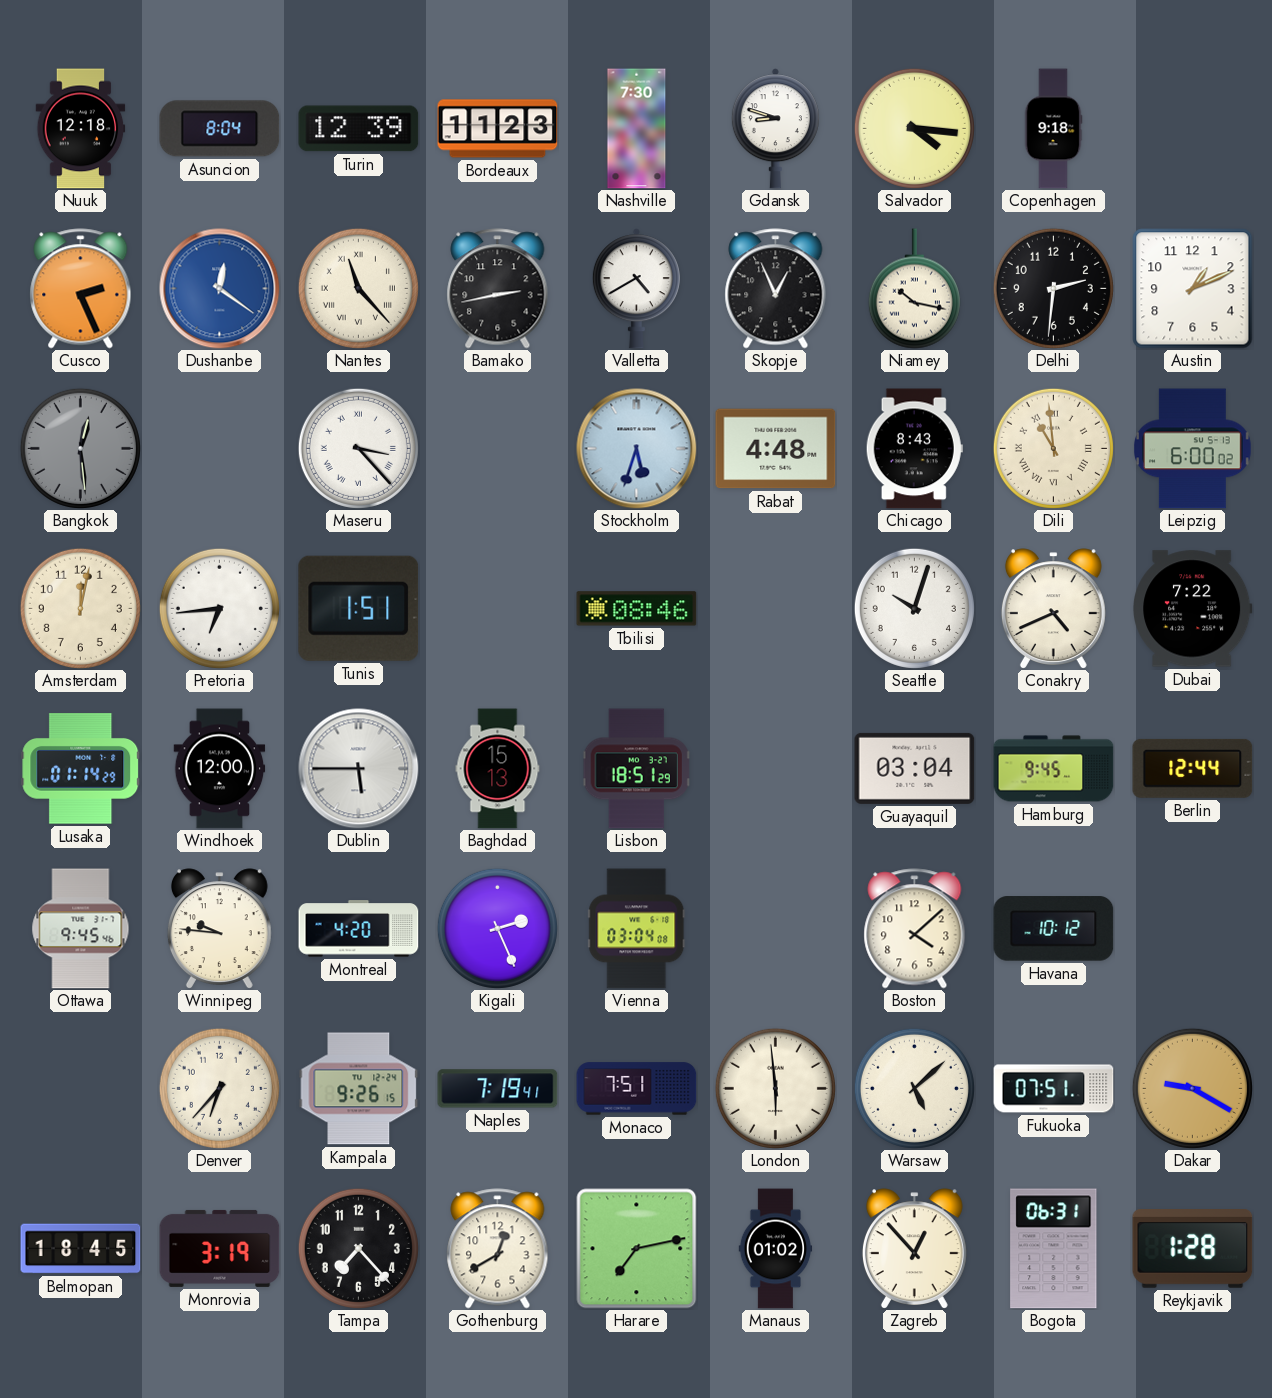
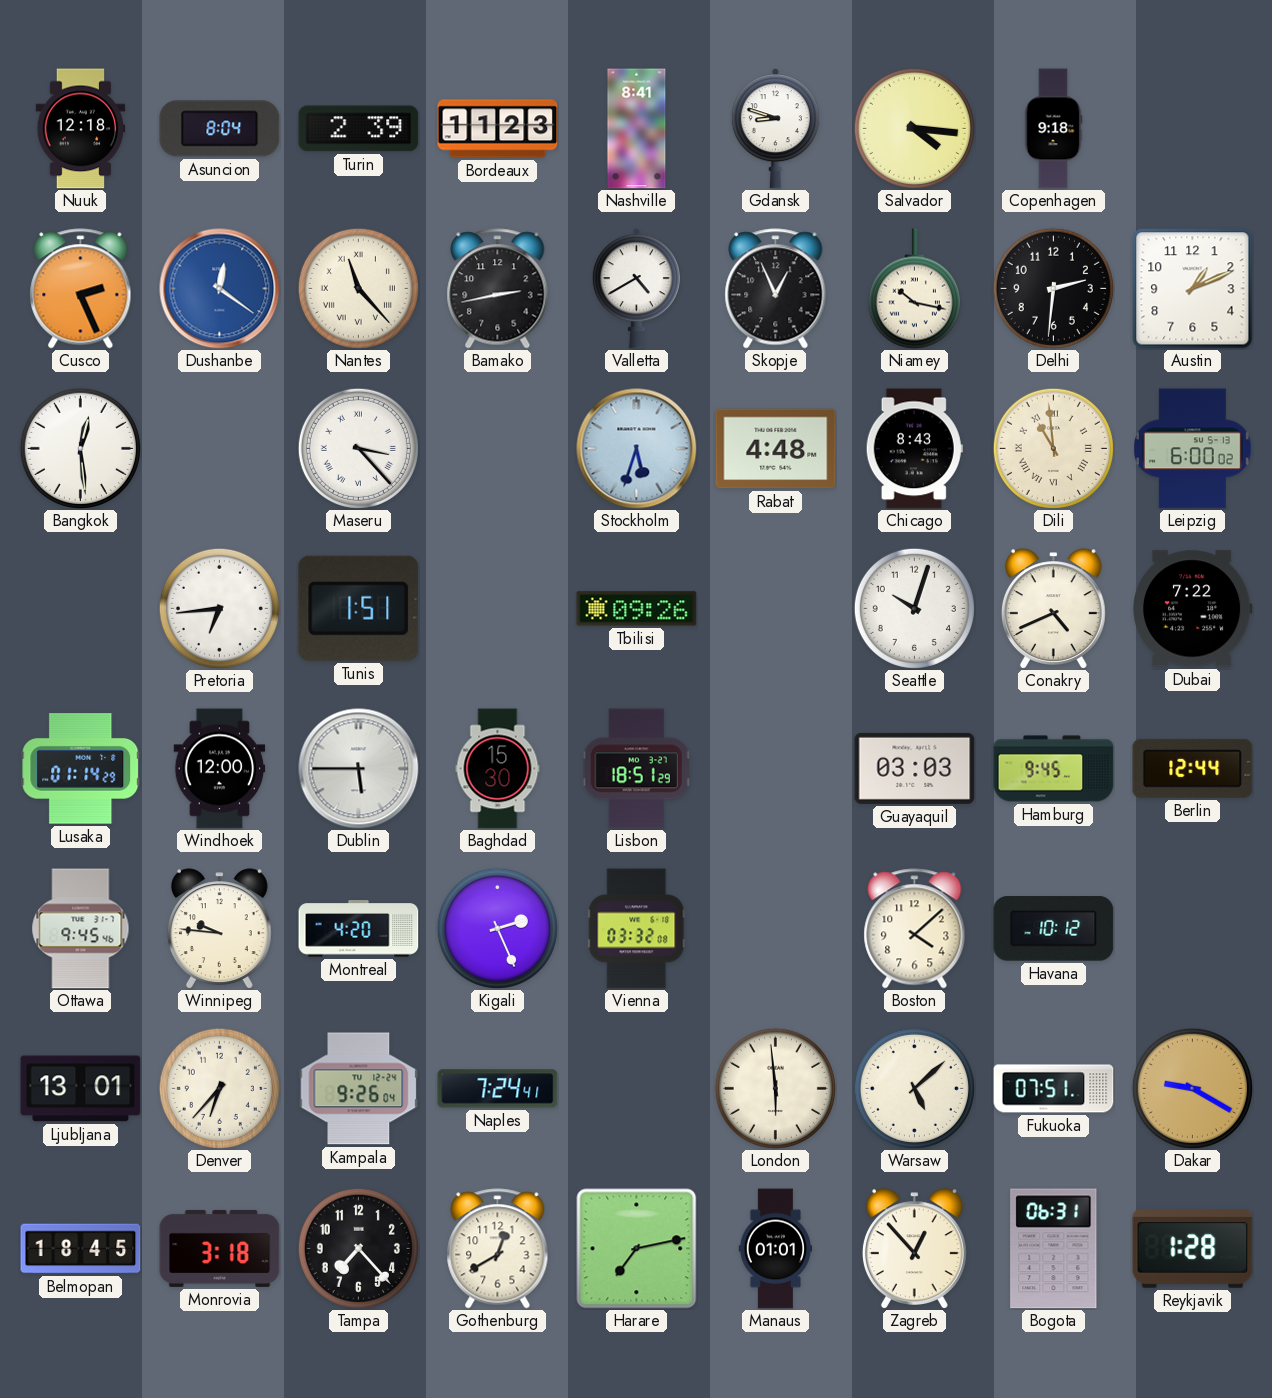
Turin: 12:39 -> 2:39
Nashville: 7:30 -> 8:41
Bangkok dial: grey -> white
Amsterdam: 12:02 -> none
Tbilisi: 08:46 -> 09:26
Baghdad: 15:13 -> 15:30
Guayaquil: 03:04 -> 03:03
Vienna: 03:04 -> 03:32
Ljubljana: none -> 13:01
Kampala: 9:26:15 -> 9:26:04
Naples: 7:19 -> 7:24
Monaco: 7:51 -> none
Monrovia: 3:19 -> 3:18
Manaus: 01:02 -> 01:01
